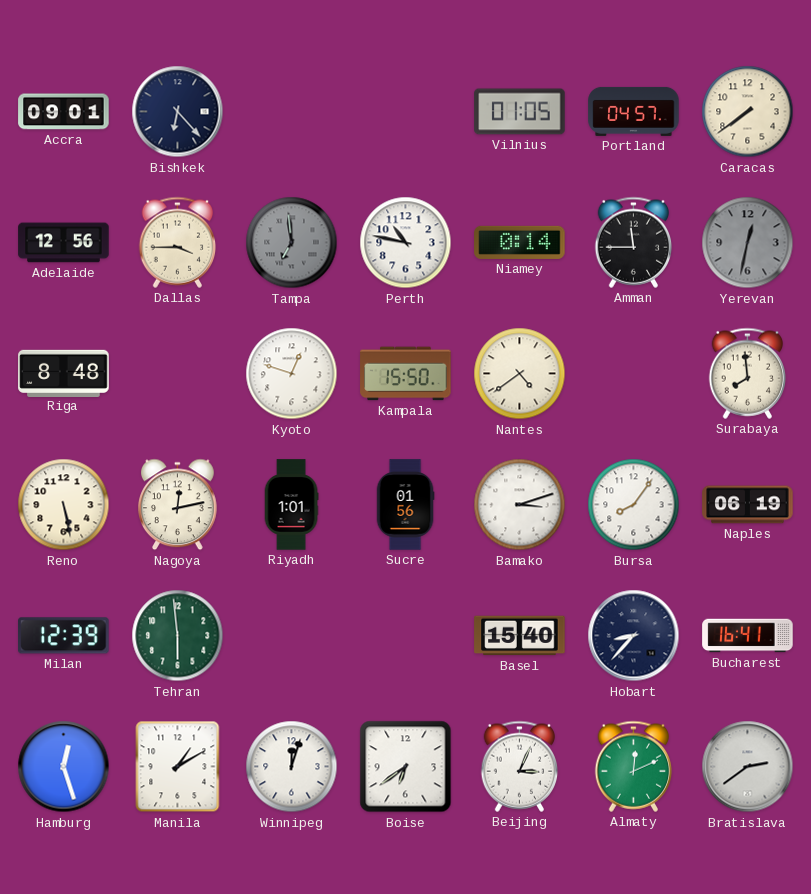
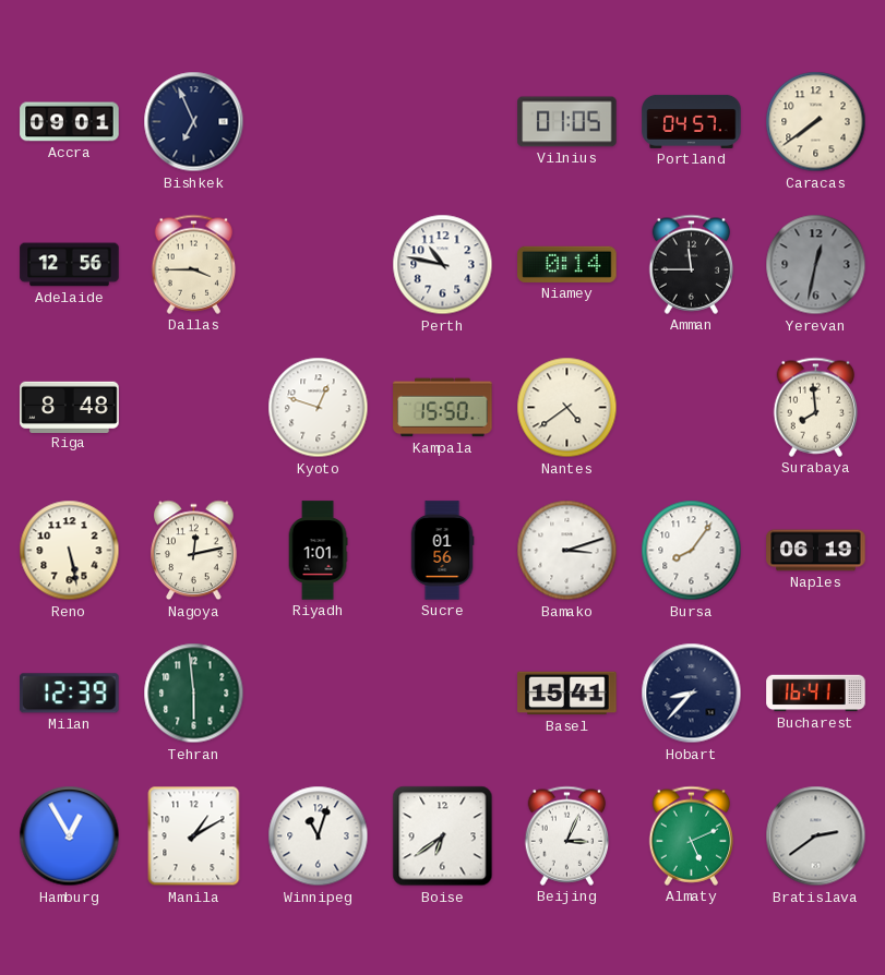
Bishkek: 6:23 -> 6:56
Tampa: 6:59 -> none
Basel: 15:40 -> 15:41
Hamburg: 12:27 -> 12:55
Winnipeg: 12:03 -> 11:03
Almaty: 12:11 -> 5:11
